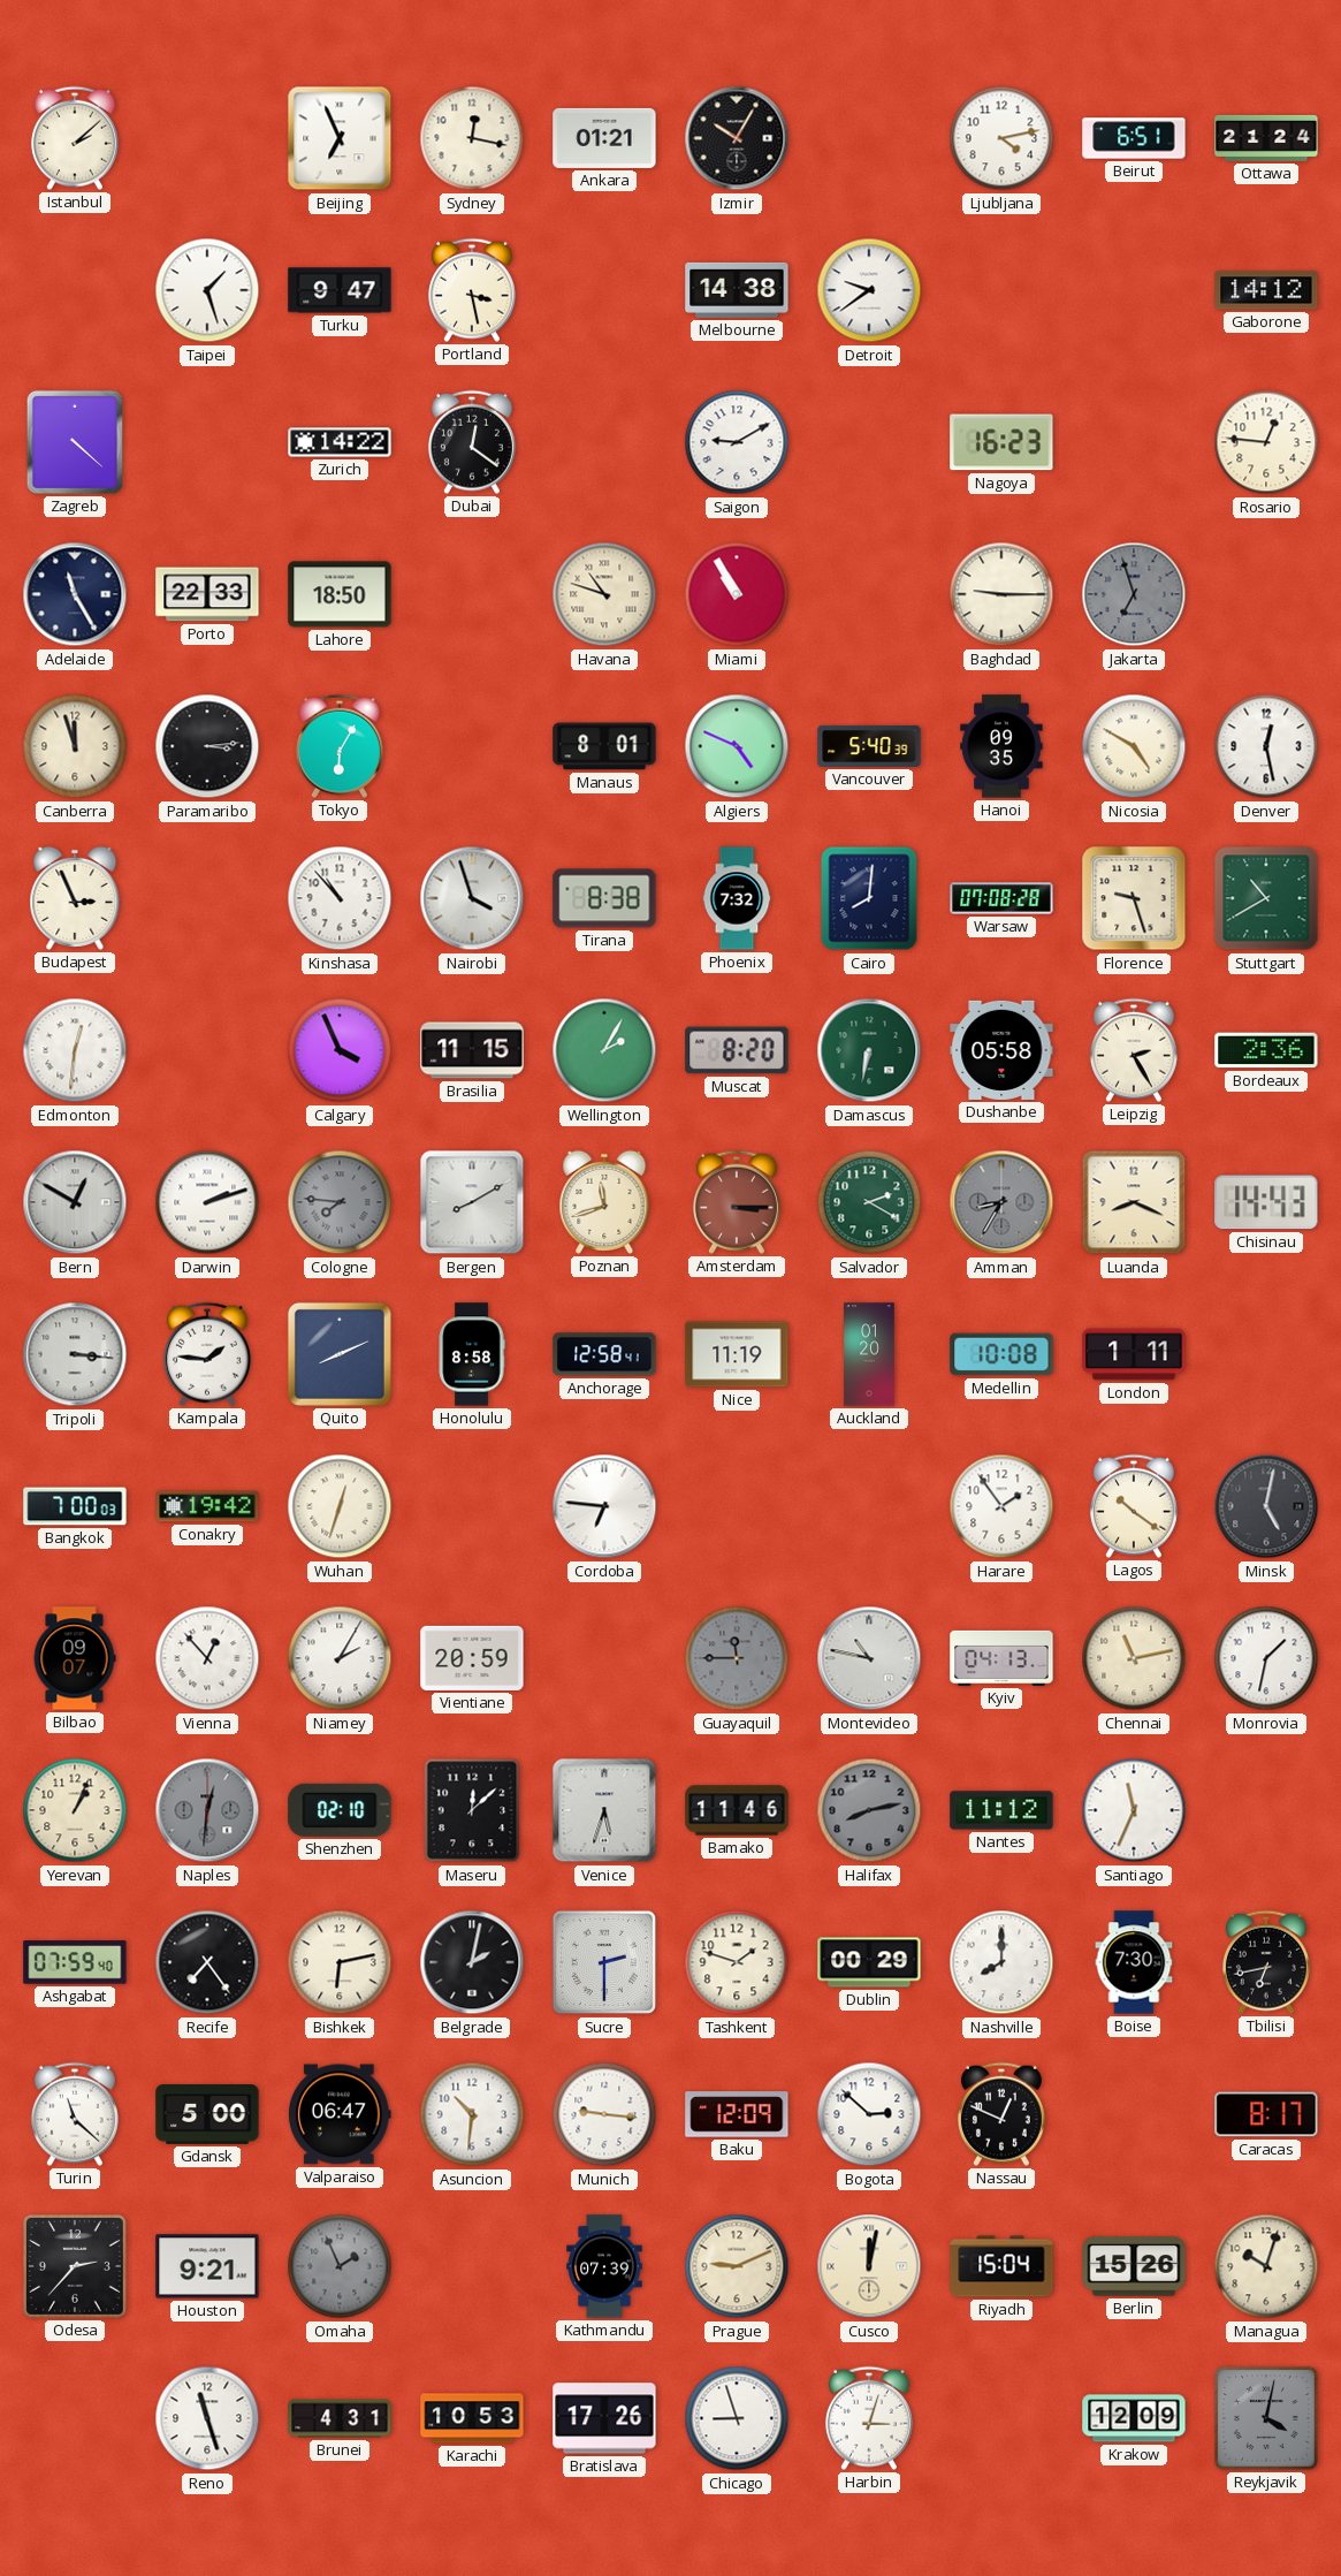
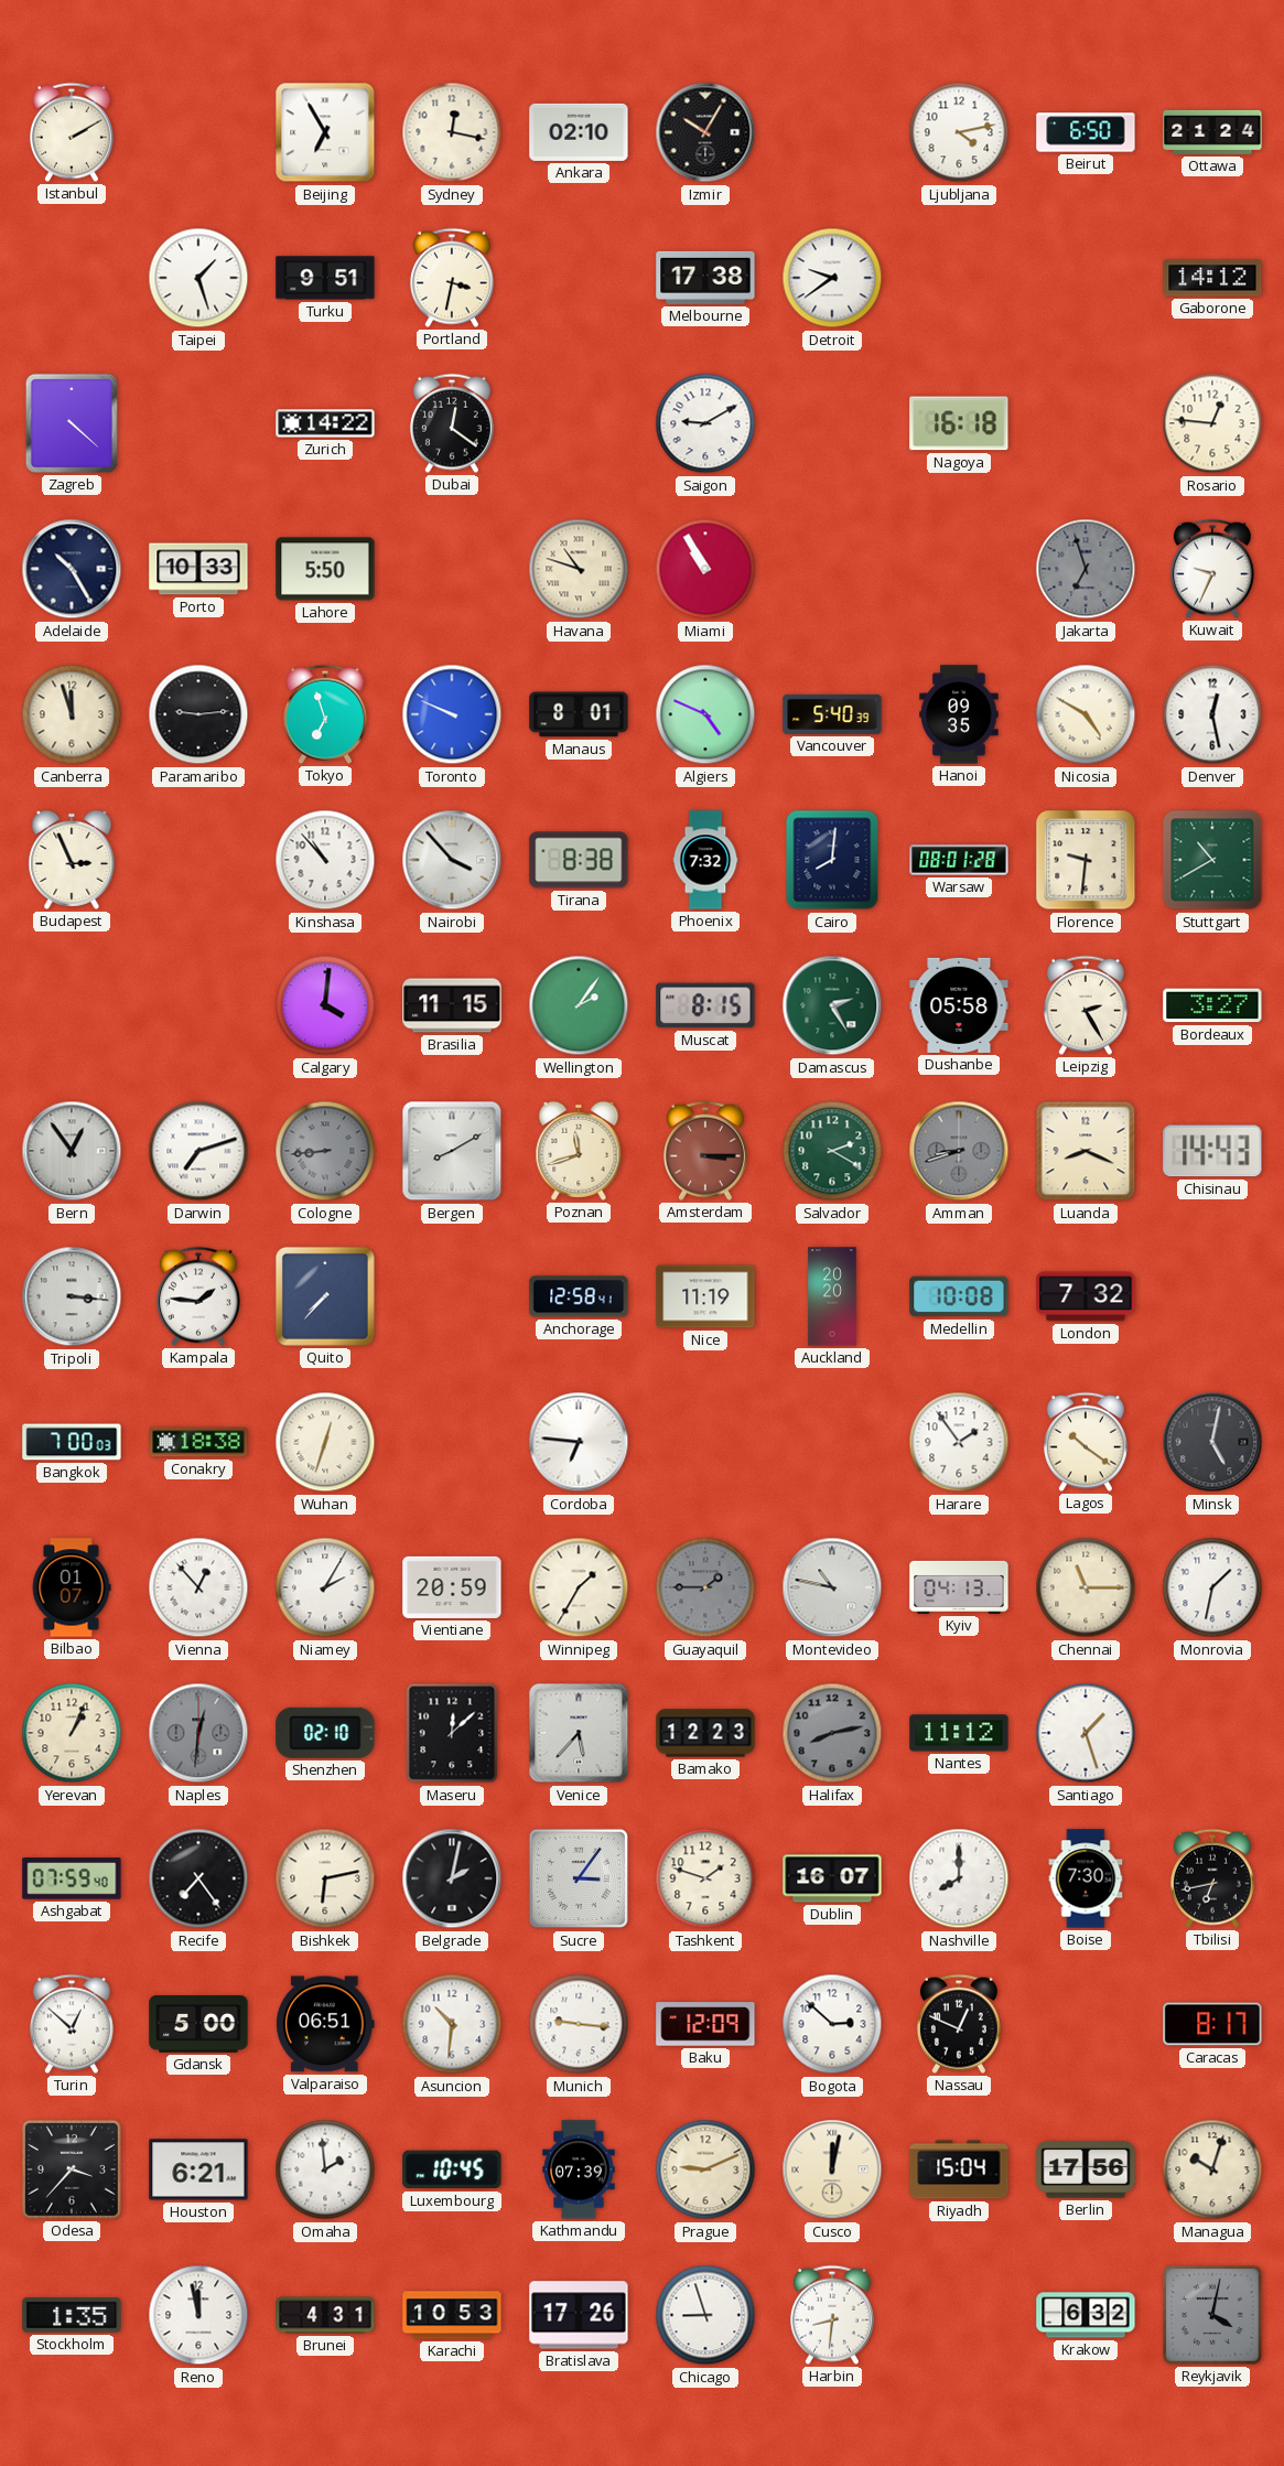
Istanbul: 2:08 -> 2:10
Beijing: 6:56 -> 6:55
Ankara: 01:21 -> 02:10
Beirut: 6:51 -> 6:50
Turku: 9:47 -> 9:51
Portland: 3:28 -> 3:32
Melbourne: 14:38 -> 17:38
Nagoya: 16:23 -> 16:18
Adelaide: 11:25 -> 10:25
Porto: 22:33 -> 10:33
Lahore: 18:50 -> 5:50
Baghdad: 9:15 -> none
Kuwait: none -> 9:34
Paramaribo: 3:14 -> 9:14
Tokyo: 6:05 -> 6:57
Toronto: none -> 9:49
Nairobi: 3:57 -> 3:53
Warsaw: 07:08 -> 08:01
Florence: 9:27 -> 9:31
Edmonton: 12:31 -> none
Calgary: 3:56 -> 4:01
Wellington: 2:05 -> 2:06
Muscat: 8:20 -> 8:15
Damascus: 6:32 -> 2:25
Bordeaux: 2:36 -> 3:27
Bern: 12:50 -> 12:54
Darwin: 2:12 -> 7:12
Cologne: 7:46 -> 8:44
Amman: 8:35 -> 8:42
Quito: 8:11 -> 7:37
Honolulu: 8:58 -> none
Auckland: 01:20 -> 20:20
London: 1:11 -> 7:32
Conakry: 19:42 -> 18:38
Bilbao: 09:07 -> 01:07
Winnipeg: none -> 1:35
Guayaquil: 11:45 -> 1:45
Chennai: 11:13 -> 11:15
Venice: 5:33 -> 5:37
Bamako: 11:46 -> 12:23
Santiago: 11:34 -> 1:27
Sucre: 2:30 -> 3:06
Dublin: 00:29 -> 16:07
Turin: 11:22 -> 12:52
Valparaiso: 06:47 -> 06:51
Odesa: 2:37 -> 3:37
Houston: 9:21 -> 6:21
Omaha: 1:56 -> 1:59
Omaha dial: grey -> white
Luxembourg: none -> 10:45
Berlin: 15:26 -> 17:56
Stockholm: none -> 1:35
Reno: 11:27 -> 11:58
Harbin: 3:03 -> 8:31
Krakow: 12:09 -> 6:32
